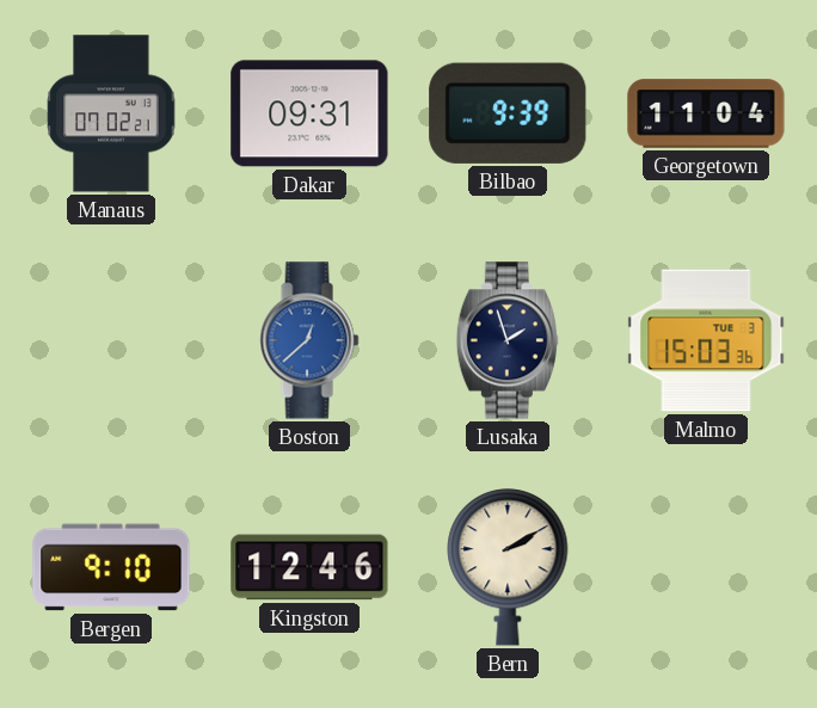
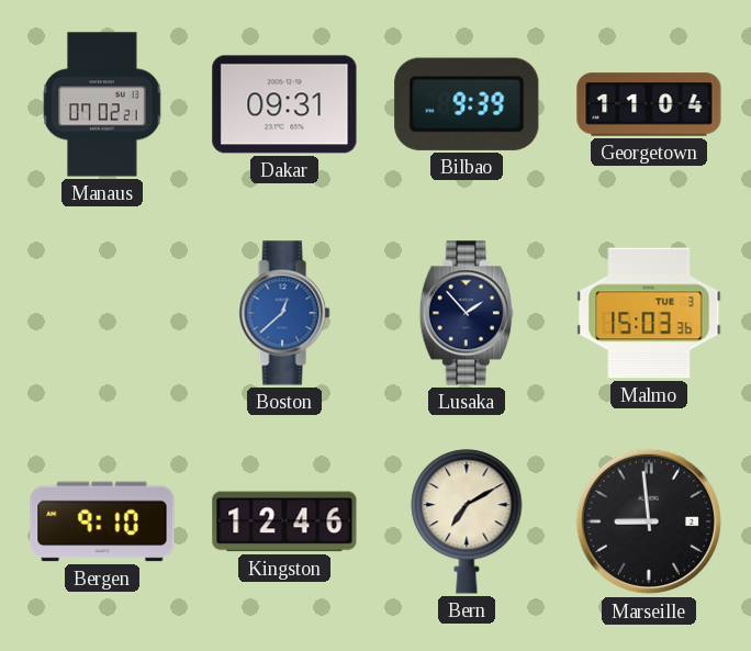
Lusaka: 1:57 -> 1:53
Bern: 2:10 -> 7:10
Marseille: none -> 8:59
